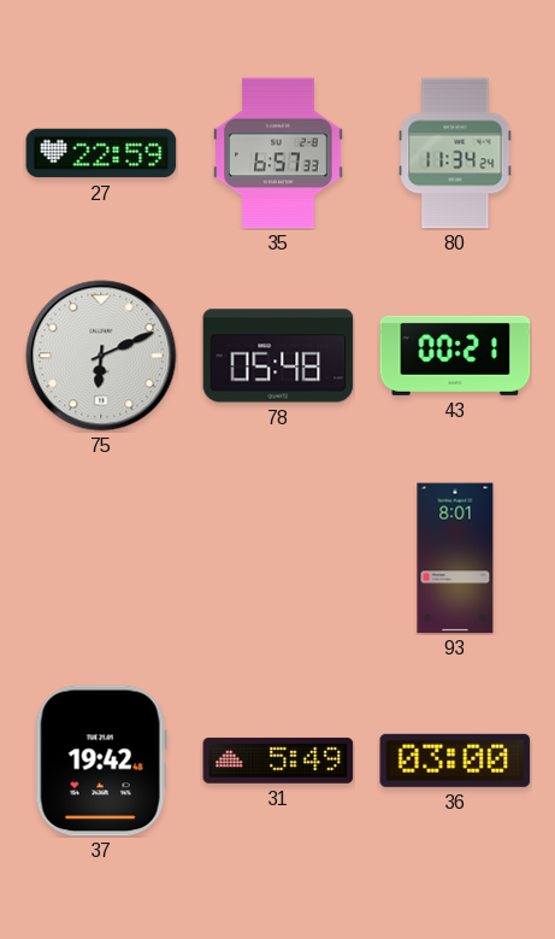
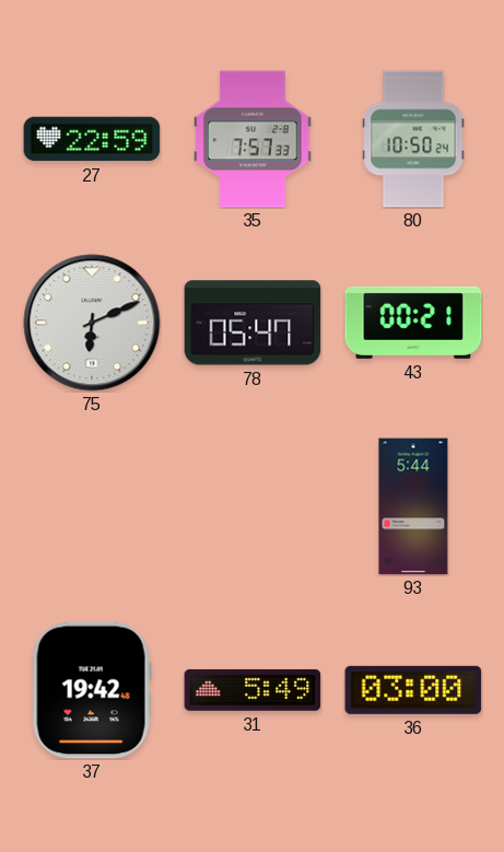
35: 6:57 -> 7:57
80: 11:34 -> 10:50
78: 05:48 -> 05:47
93: 8:01 -> 5:44
